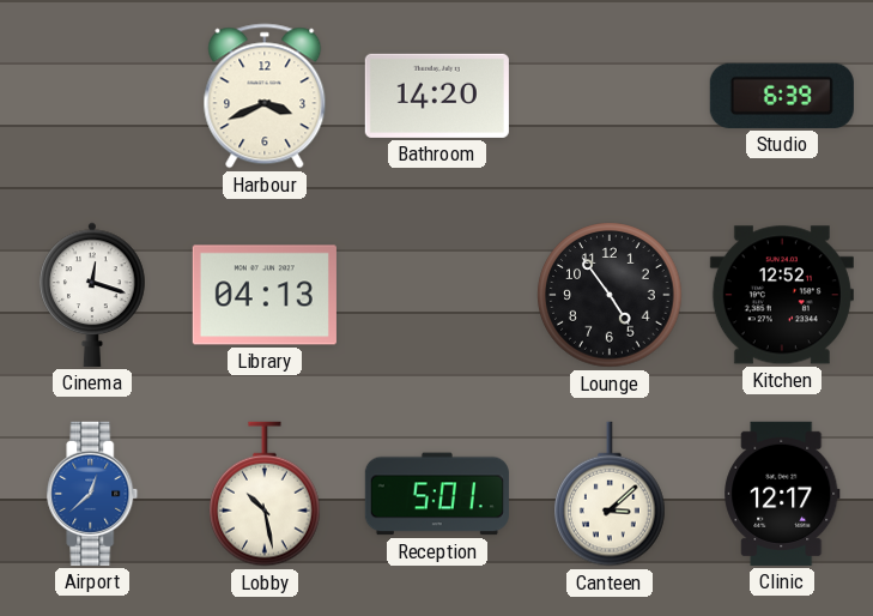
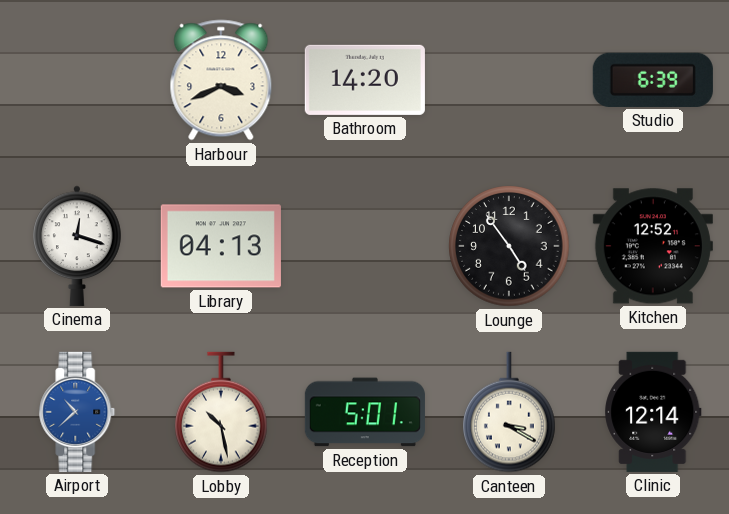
Airport: 12:38 -> 10:38
Canteen: 3:08 -> 3:20
Clinic: 12:17 -> 12:14
